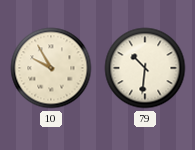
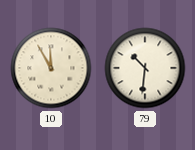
10: 9:55 -> 11:55
